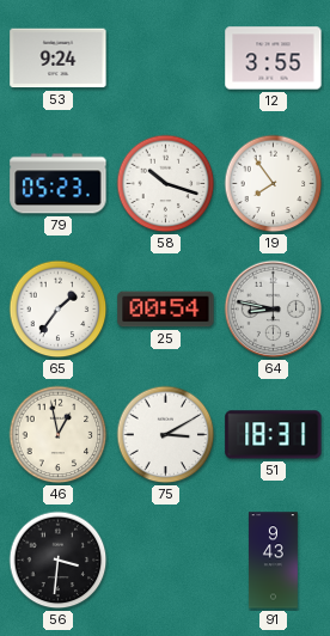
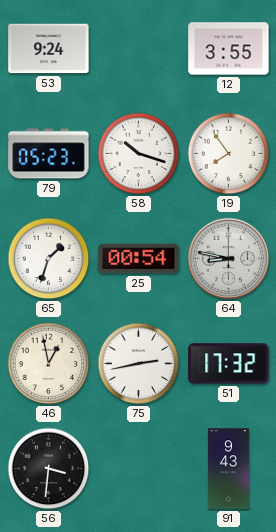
65: 1:36 -> 1:33
75: 3:10 -> 2:43
51: 18:31 -> 17:32
